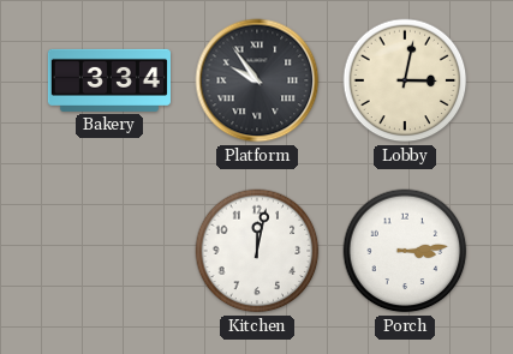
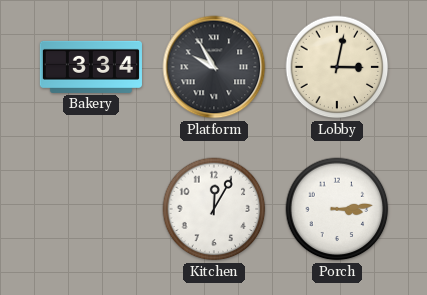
Platform: 9:54 -> 9:55
Kitchen: 12:02 -> 12:05
